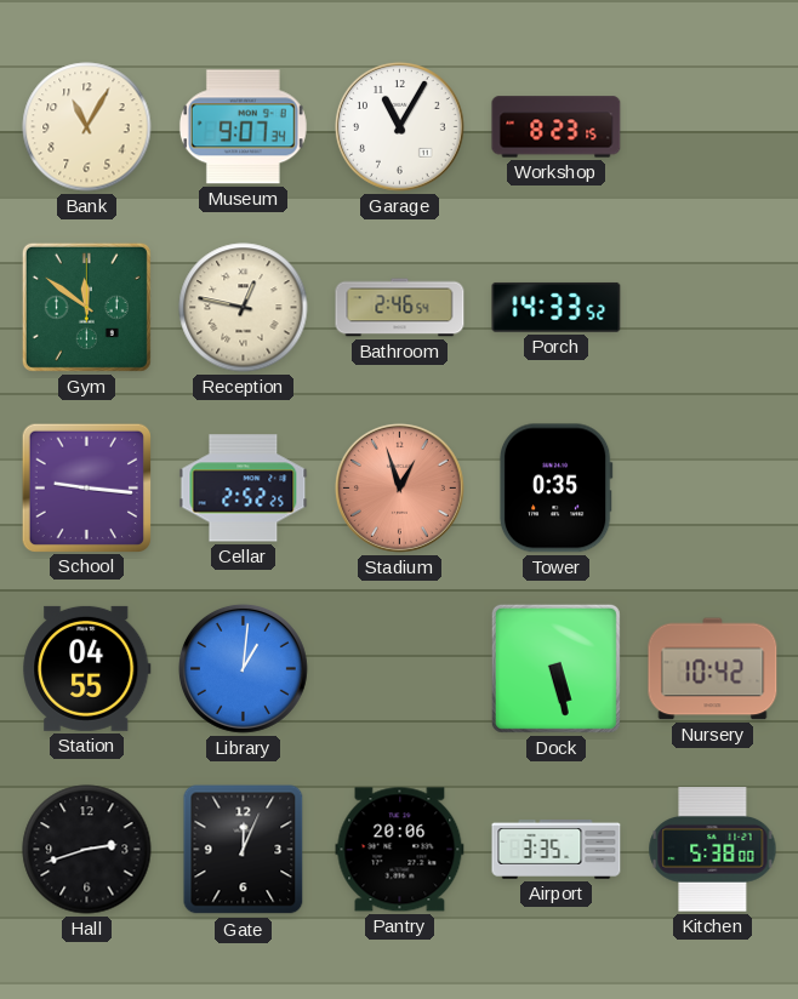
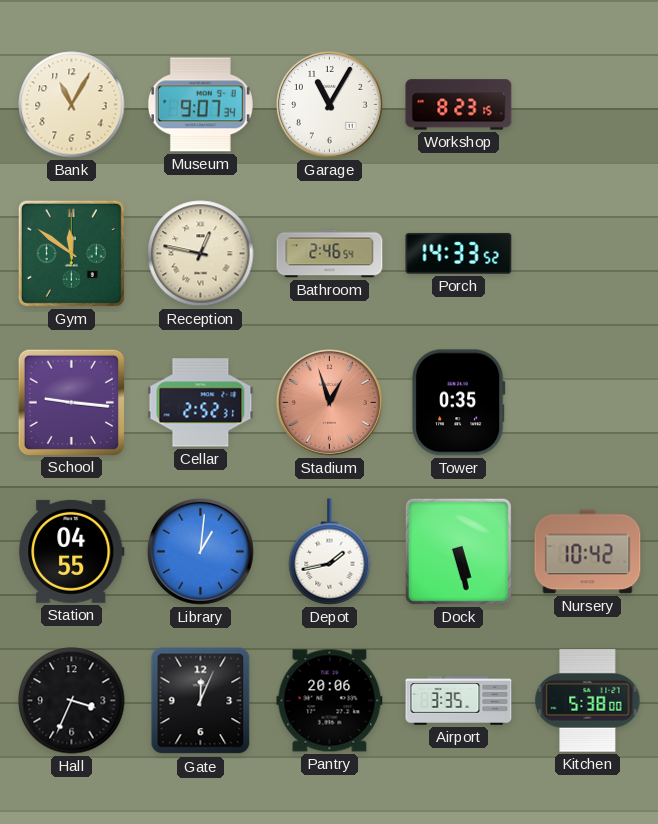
Cellar: 2:52:25 -> 2:52:31
Depot: none -> 1:43
Hall: 2:42 -> 3:34
